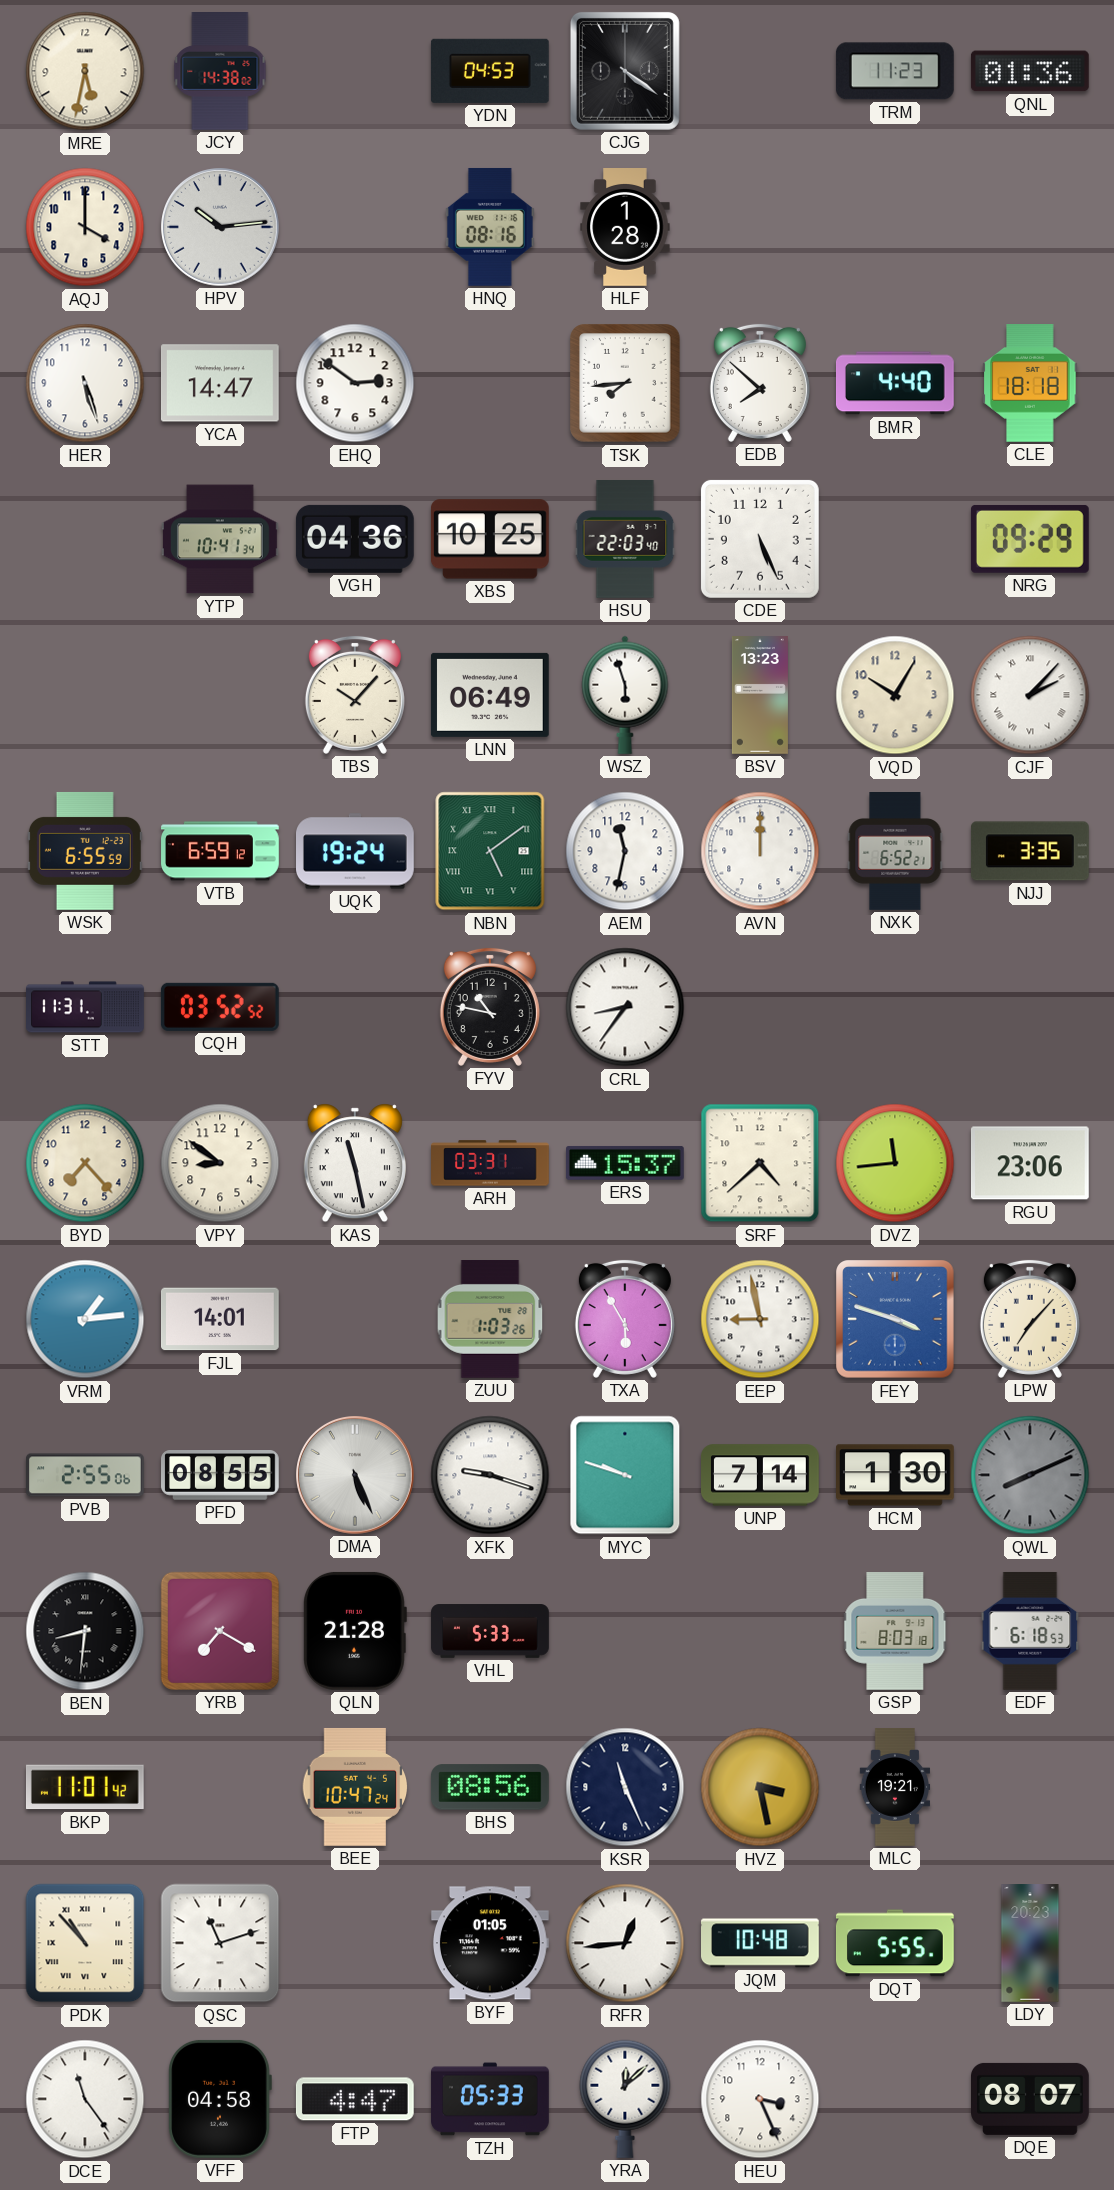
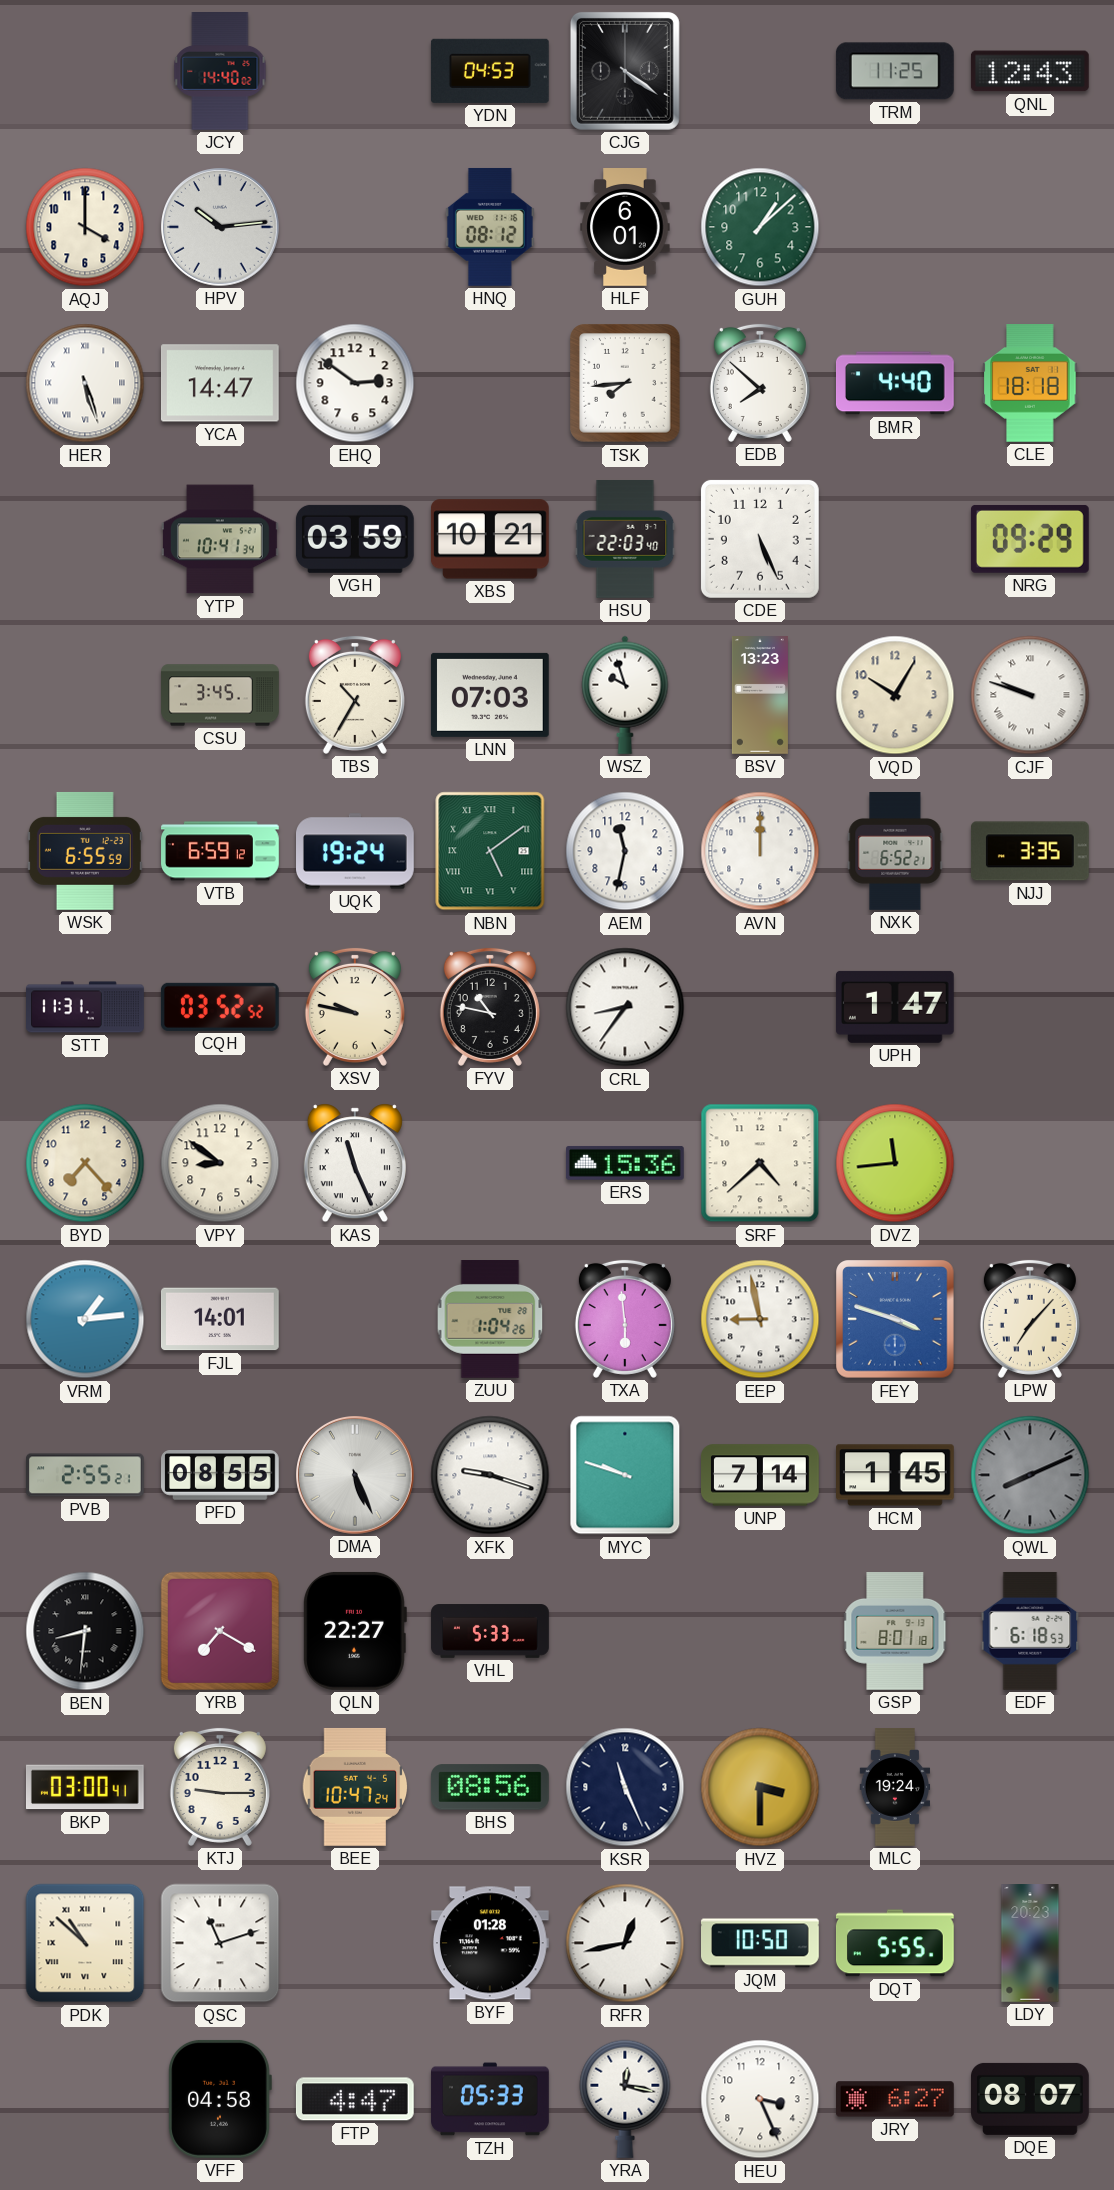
MRE: 5:32 -> none
JCY: 14:38 -> 14:40
TRM: 11:23 -> 11:25
QNL: 01:36 -> 12:43
HNQ: 08:16 -> 08:12
HLF: 1:28 -> 6:01
GUH: none -> 1:08
HER numerals: Arabic -> Roman
VGH: 04:36 -> 03:59
XBS: 10:25 -> 10:21
CSU: none -> 3:45
TBS: 10:07 -> 10:35
LNN: 06:49 -> 07:03
WSZ: 5:57 -> 9:57
CJF: 2:07 -> 9:48
XSV: none -> 9:47
UPH: none -> 1:47
KAS: 11:28 -> 11:26
ARH: 03:31 -> none
ERS: 15:37 -> 15:36
RGU: 23:06 -> none
ZUU: 1:03 -> 1:04
TXA: 5:55 -> 5:59
PVB: 2:55:06 -> 2:55:21
HCM: 1:30 -> 1:45
QLN: 21:28 -> 22:27
GSP: 8:03 -> 8:01
BKP: 11:01 -> 03:00
KTJ: none -> 9:15
HVZ: 3:28 -> 3:30
MLC: 19:21 -> 19:24
PDK: 10:53 -> 10:52
BYF: 01:05 -> 01:28
RFR: 12:44 -> 12:43
JQM: 10:48 -> 10:50
DCE: 11:24 -> none
YRA: 12:08 -> 12:17
JRY: none -> 6:27
